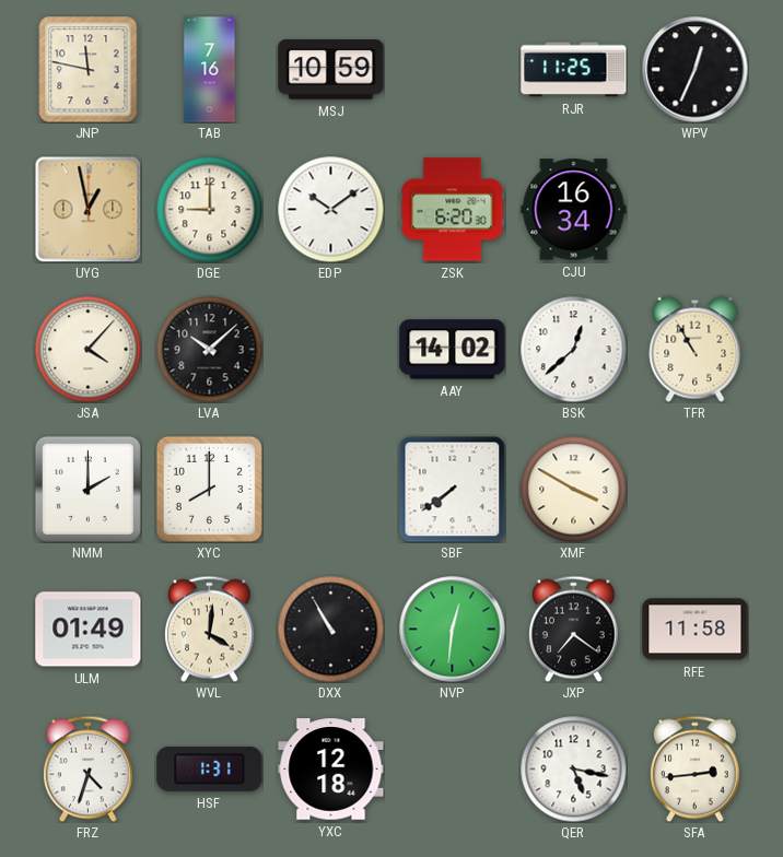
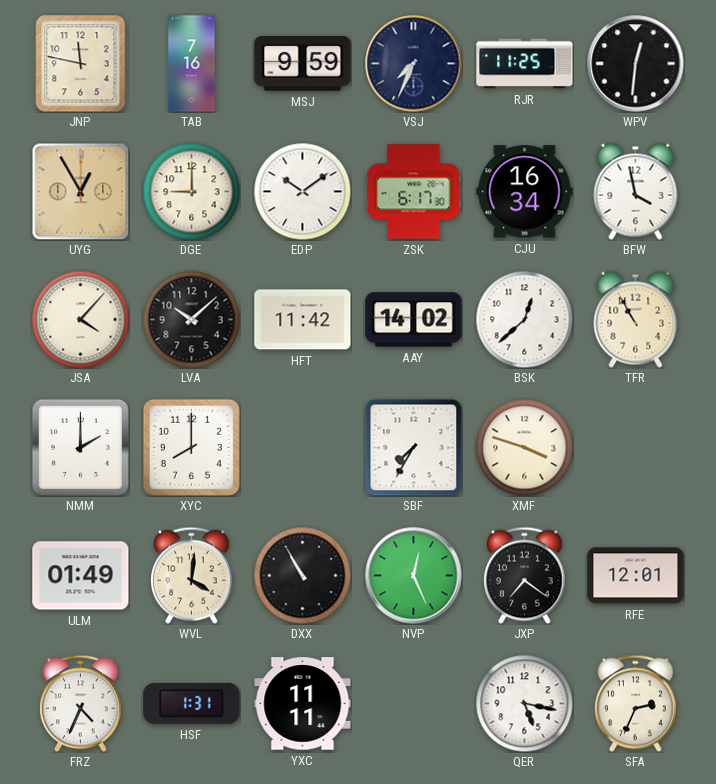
MSJ: 10:59 -> 9:59
VSJ: none -> 7:34
WPV: 12:34 -> 12:31
UYG: 12:58 -> 12:55
ZSK: 6:20 -> 6:17
BFW: none -> 3:58
HFT: none -> 11:42
SBF: 7:39 -> 7:35
XMF: 3:50 -> 3:48
NVP: 12:31 -> 12:26
RFE: 11:58 -> 12:01
FRZ: 4:33 -> 4:34
YXC: 12:18 -> 11:11
SFA: 2:44 -> 2:34
